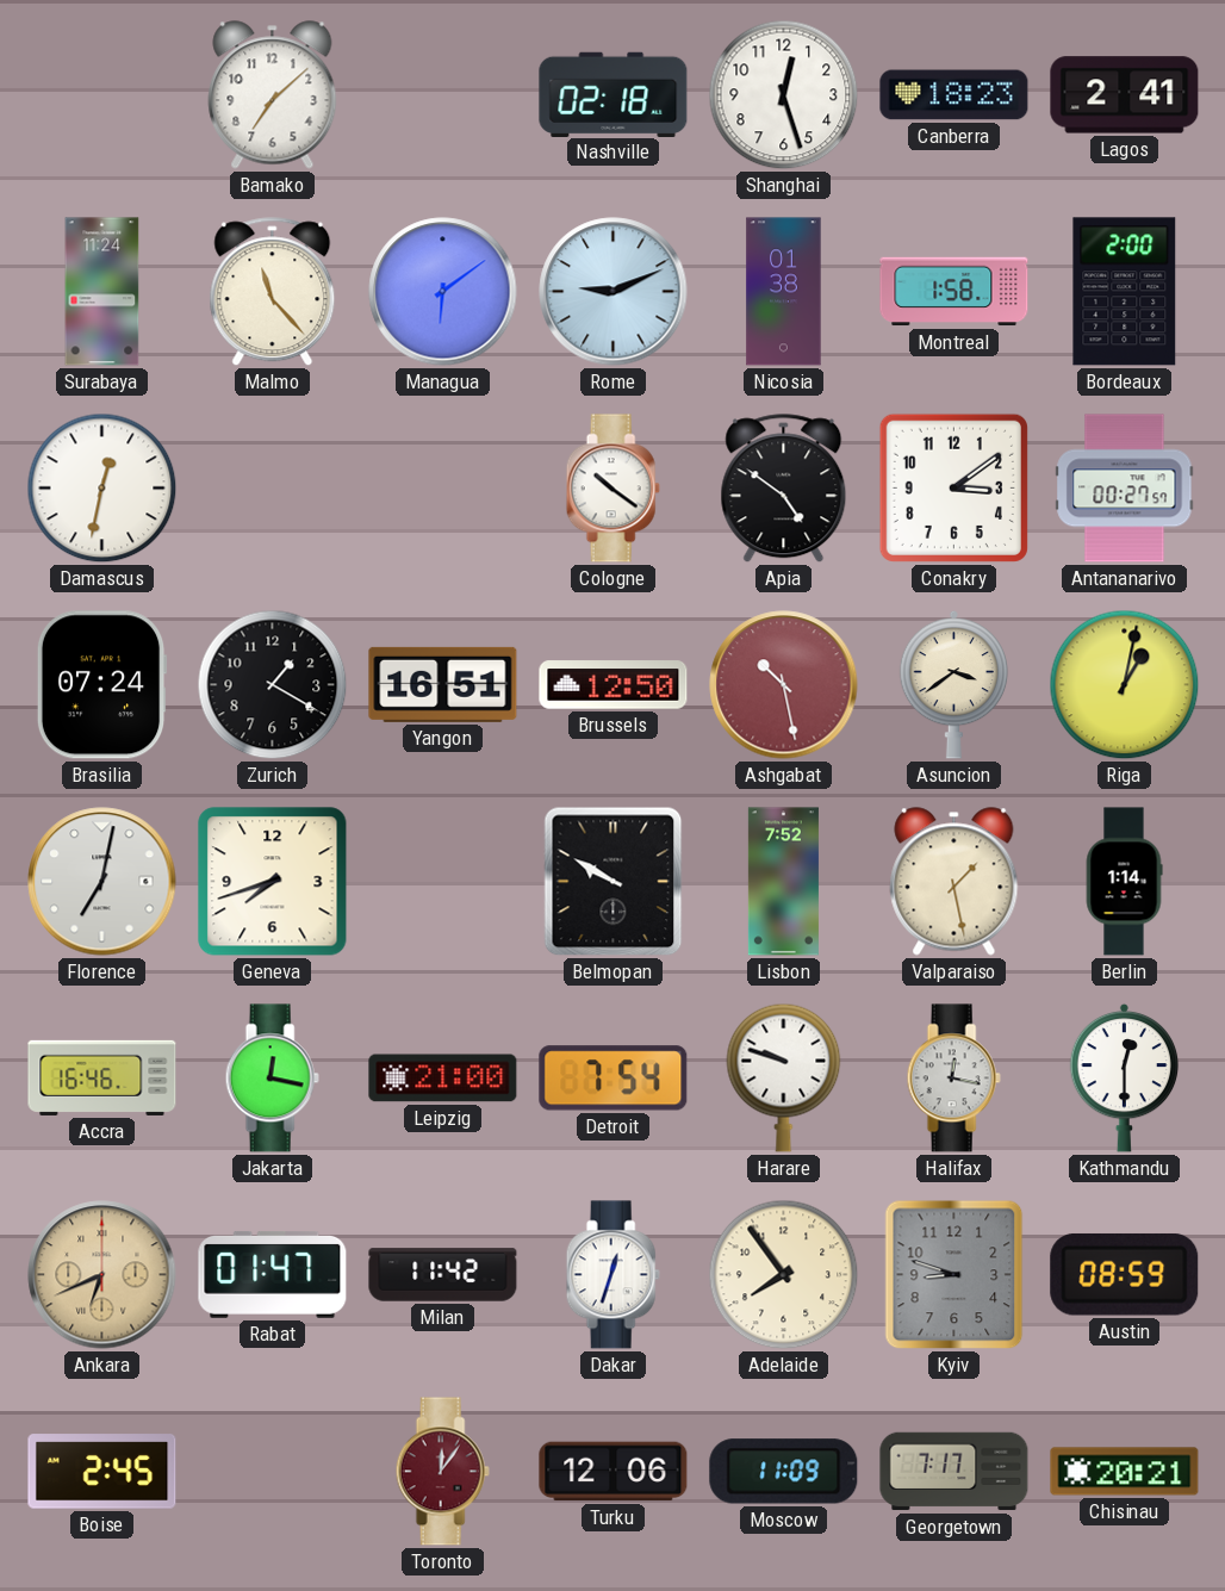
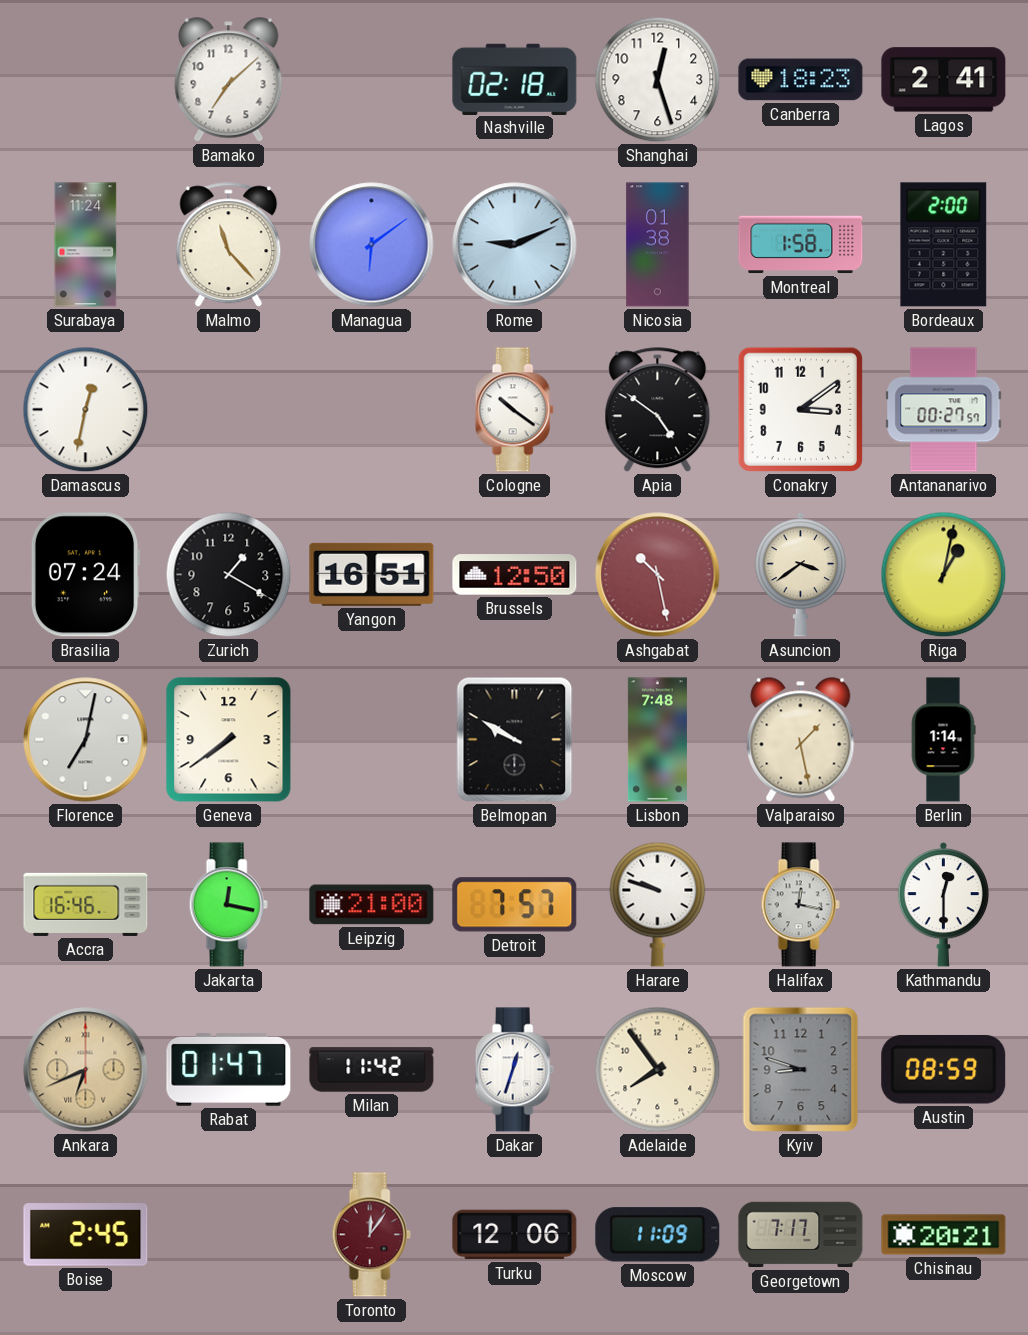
Geneva: 7:42 -> 7:39
Lisbon: 7:52 -> 7:48
Detroit: 7:54 -> 7:57
